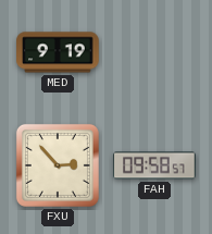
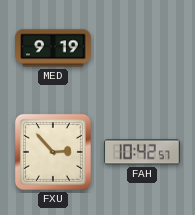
FAH: 09:58 -> 10:42
